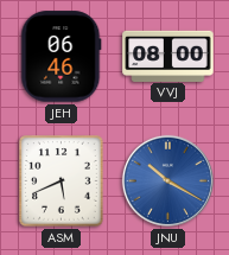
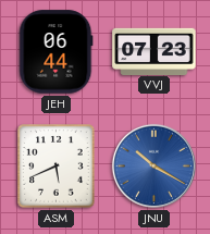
JEH: 06:46 -> 06:44
VVJ: 08:00 -> 07:23
